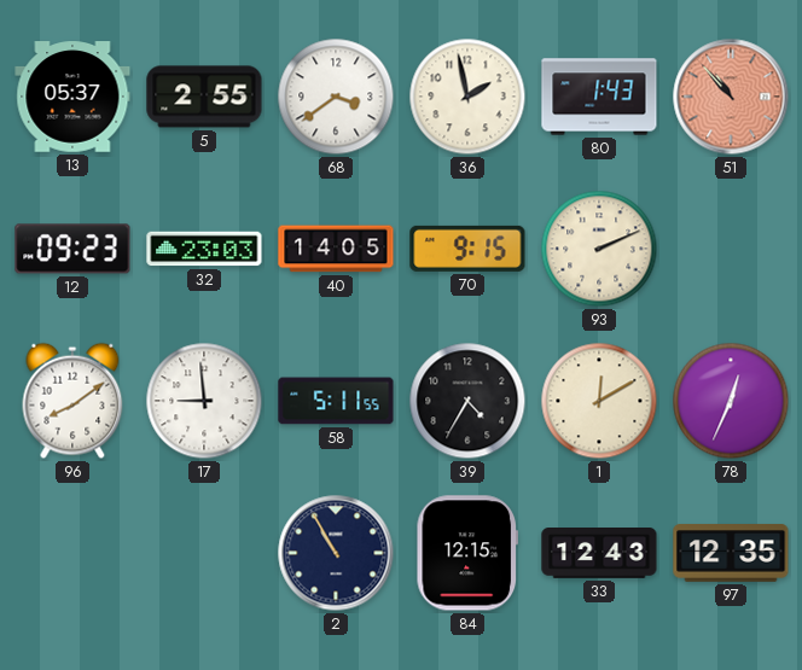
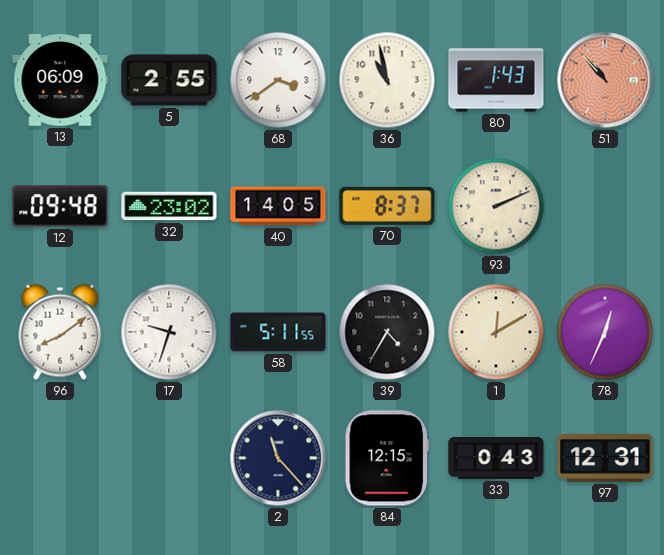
13: 05:37 -> 06:09
36: 1:58 -> 10:58
12: 09:23 -> 09:48
32: 23:03 -> 23:02
70: 9:15 -> 8:37
17: 8:59 -> 9:33
2: 10:55 -> 11:23
33: 12:43 -> 0:43
97: 12:35 -> 12:31
